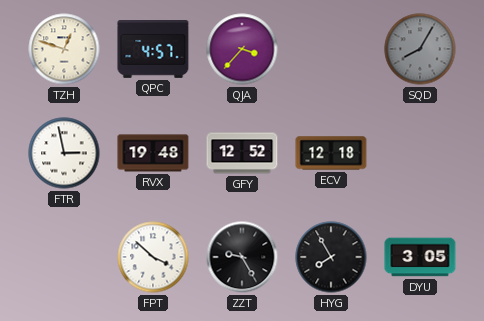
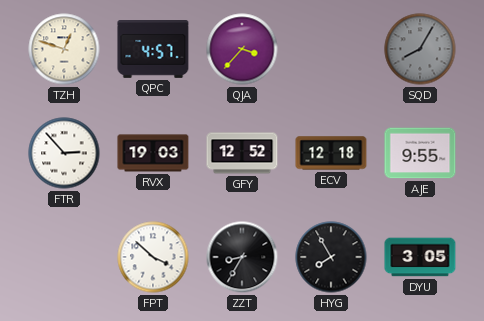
FTR: 2:58 -> 2:53
RVX: 19:48 -> 19:03
AJE: none -> 9:55
ZZT: 9:25 -> 8:35
